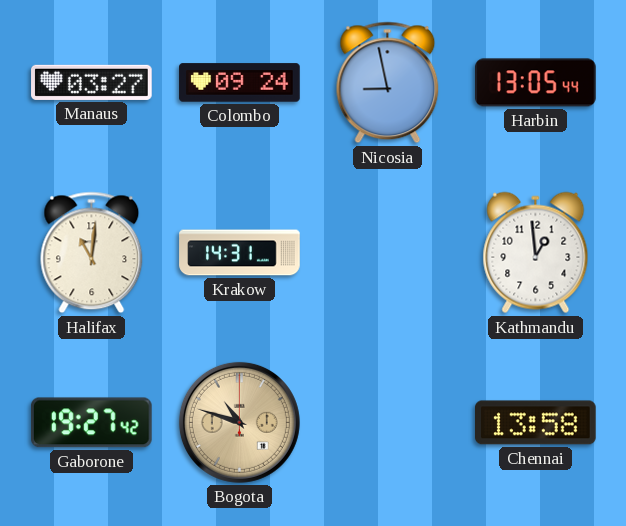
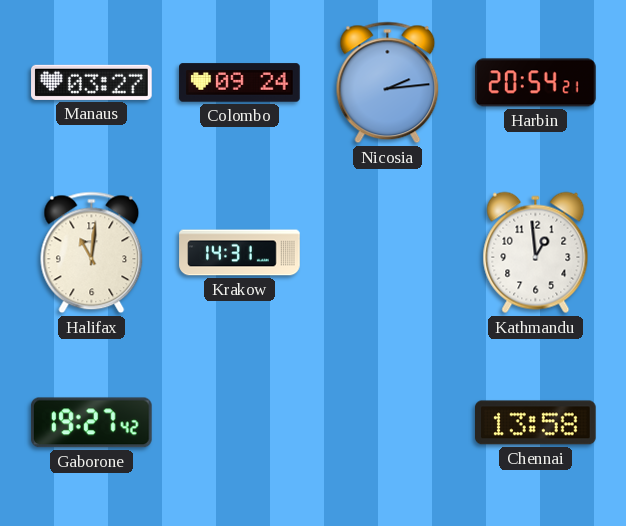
Nicosia: 8:58 -> 2:14
Harbin: 13:05 -> 20:54
Bogota: 10:48 -> none
